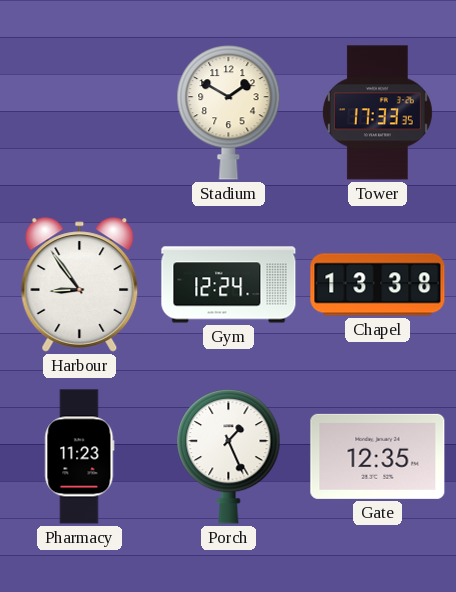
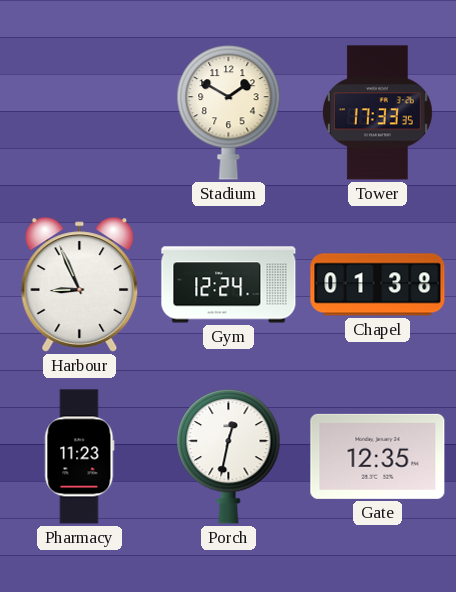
Harbour: 8:54 -> 8:56
Chapel: 13:38 -> 01:38
Porch: 1:26 -> 12:32
